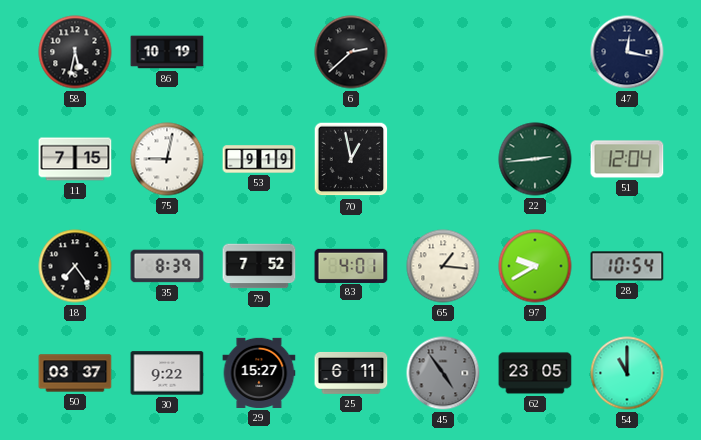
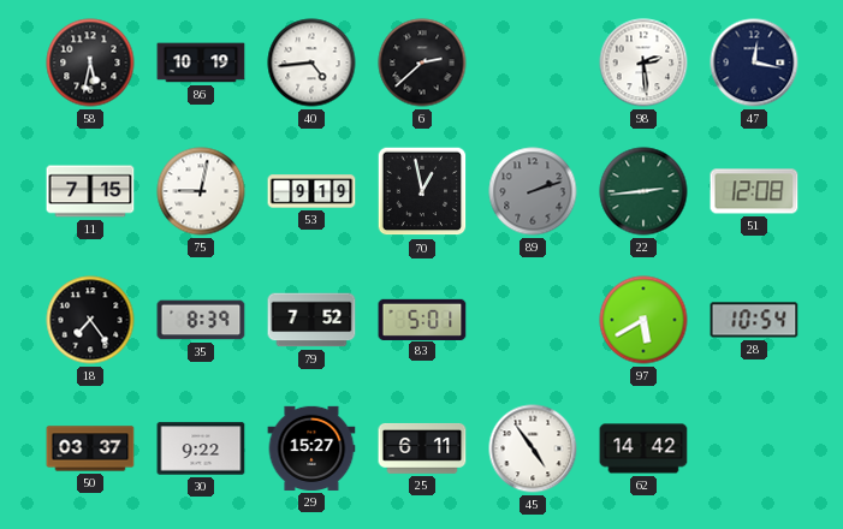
40: none -> 4:44
98: none -> 2:29
89: none -> 2:12
51: 12:04 -> 12:08
83: 4:01 -> 5:01
65: 1:16 -> none
97: 9:40 -> 5:40
45 dial: grey -> white
62: 23:05 -> 14:42
54: 11:00 -> none
